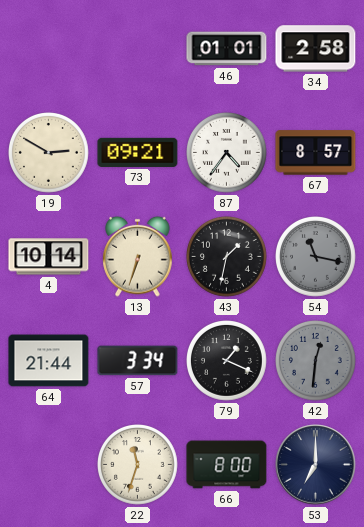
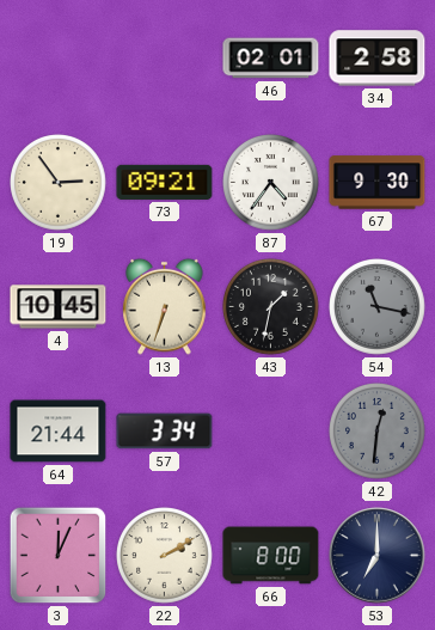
46: 01:01 -> 02:01
19: 2:50 -> 2:54
67: 8:57 -> 9:30
4: 10:14 -> 10:45
79: 1:19 -> none
3: none -> 12:04
22: 11:33 -> 2:10
